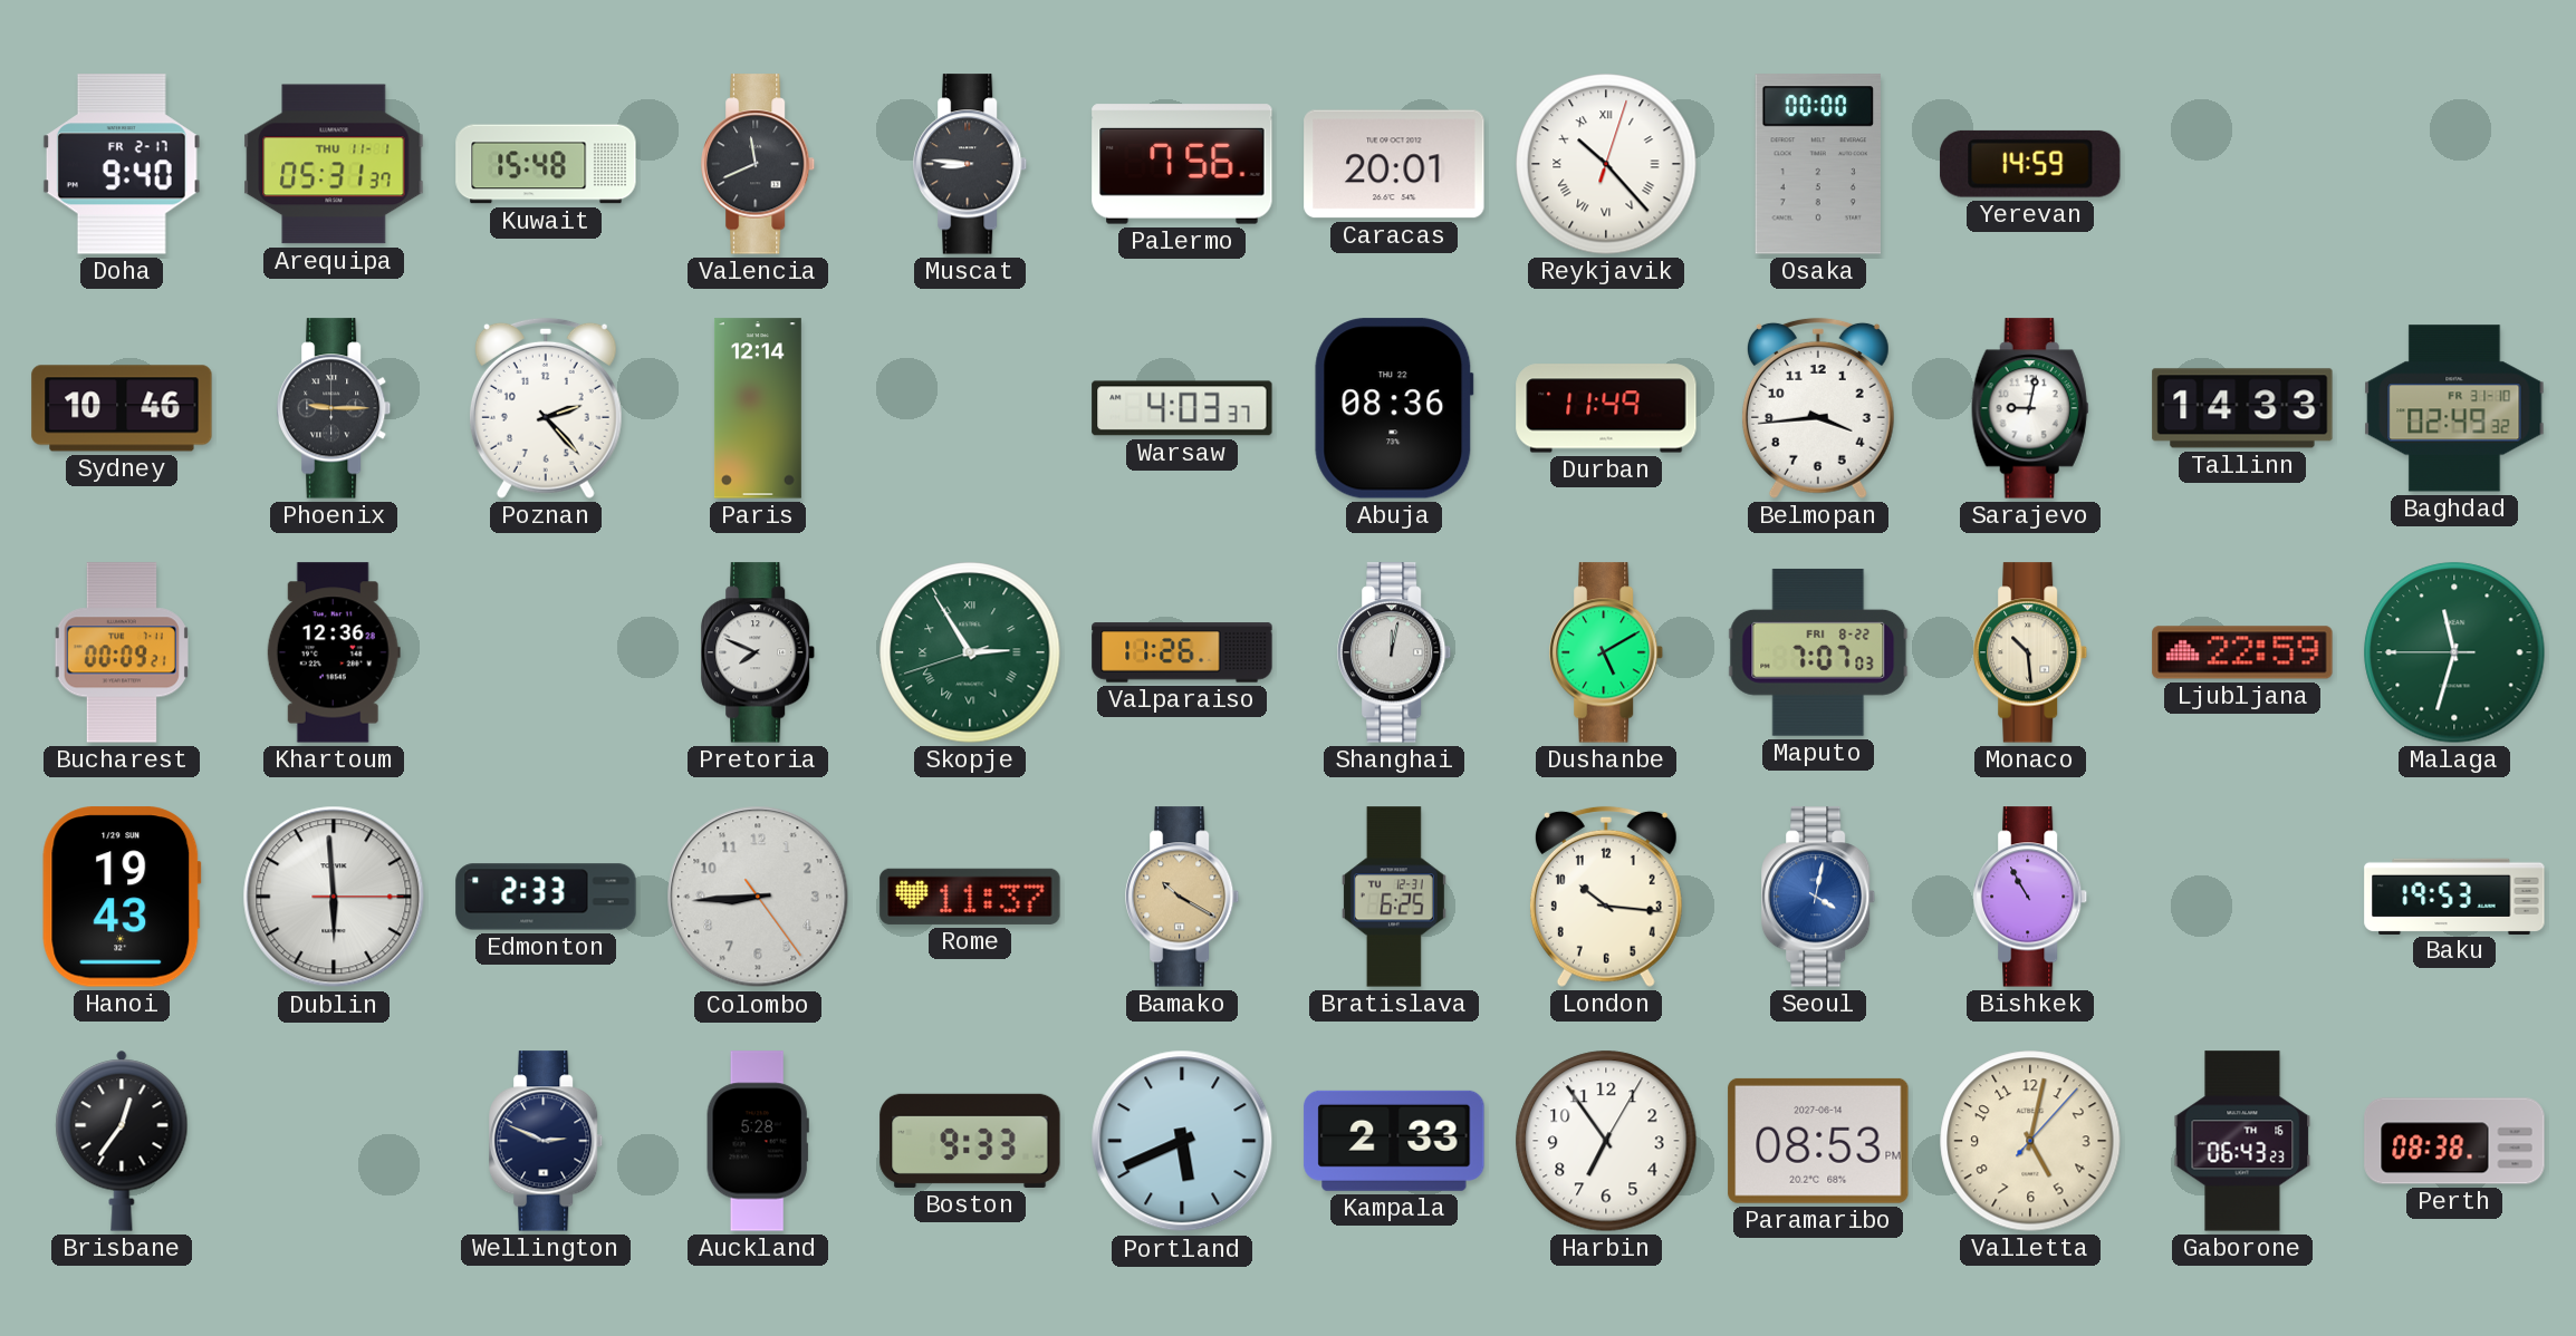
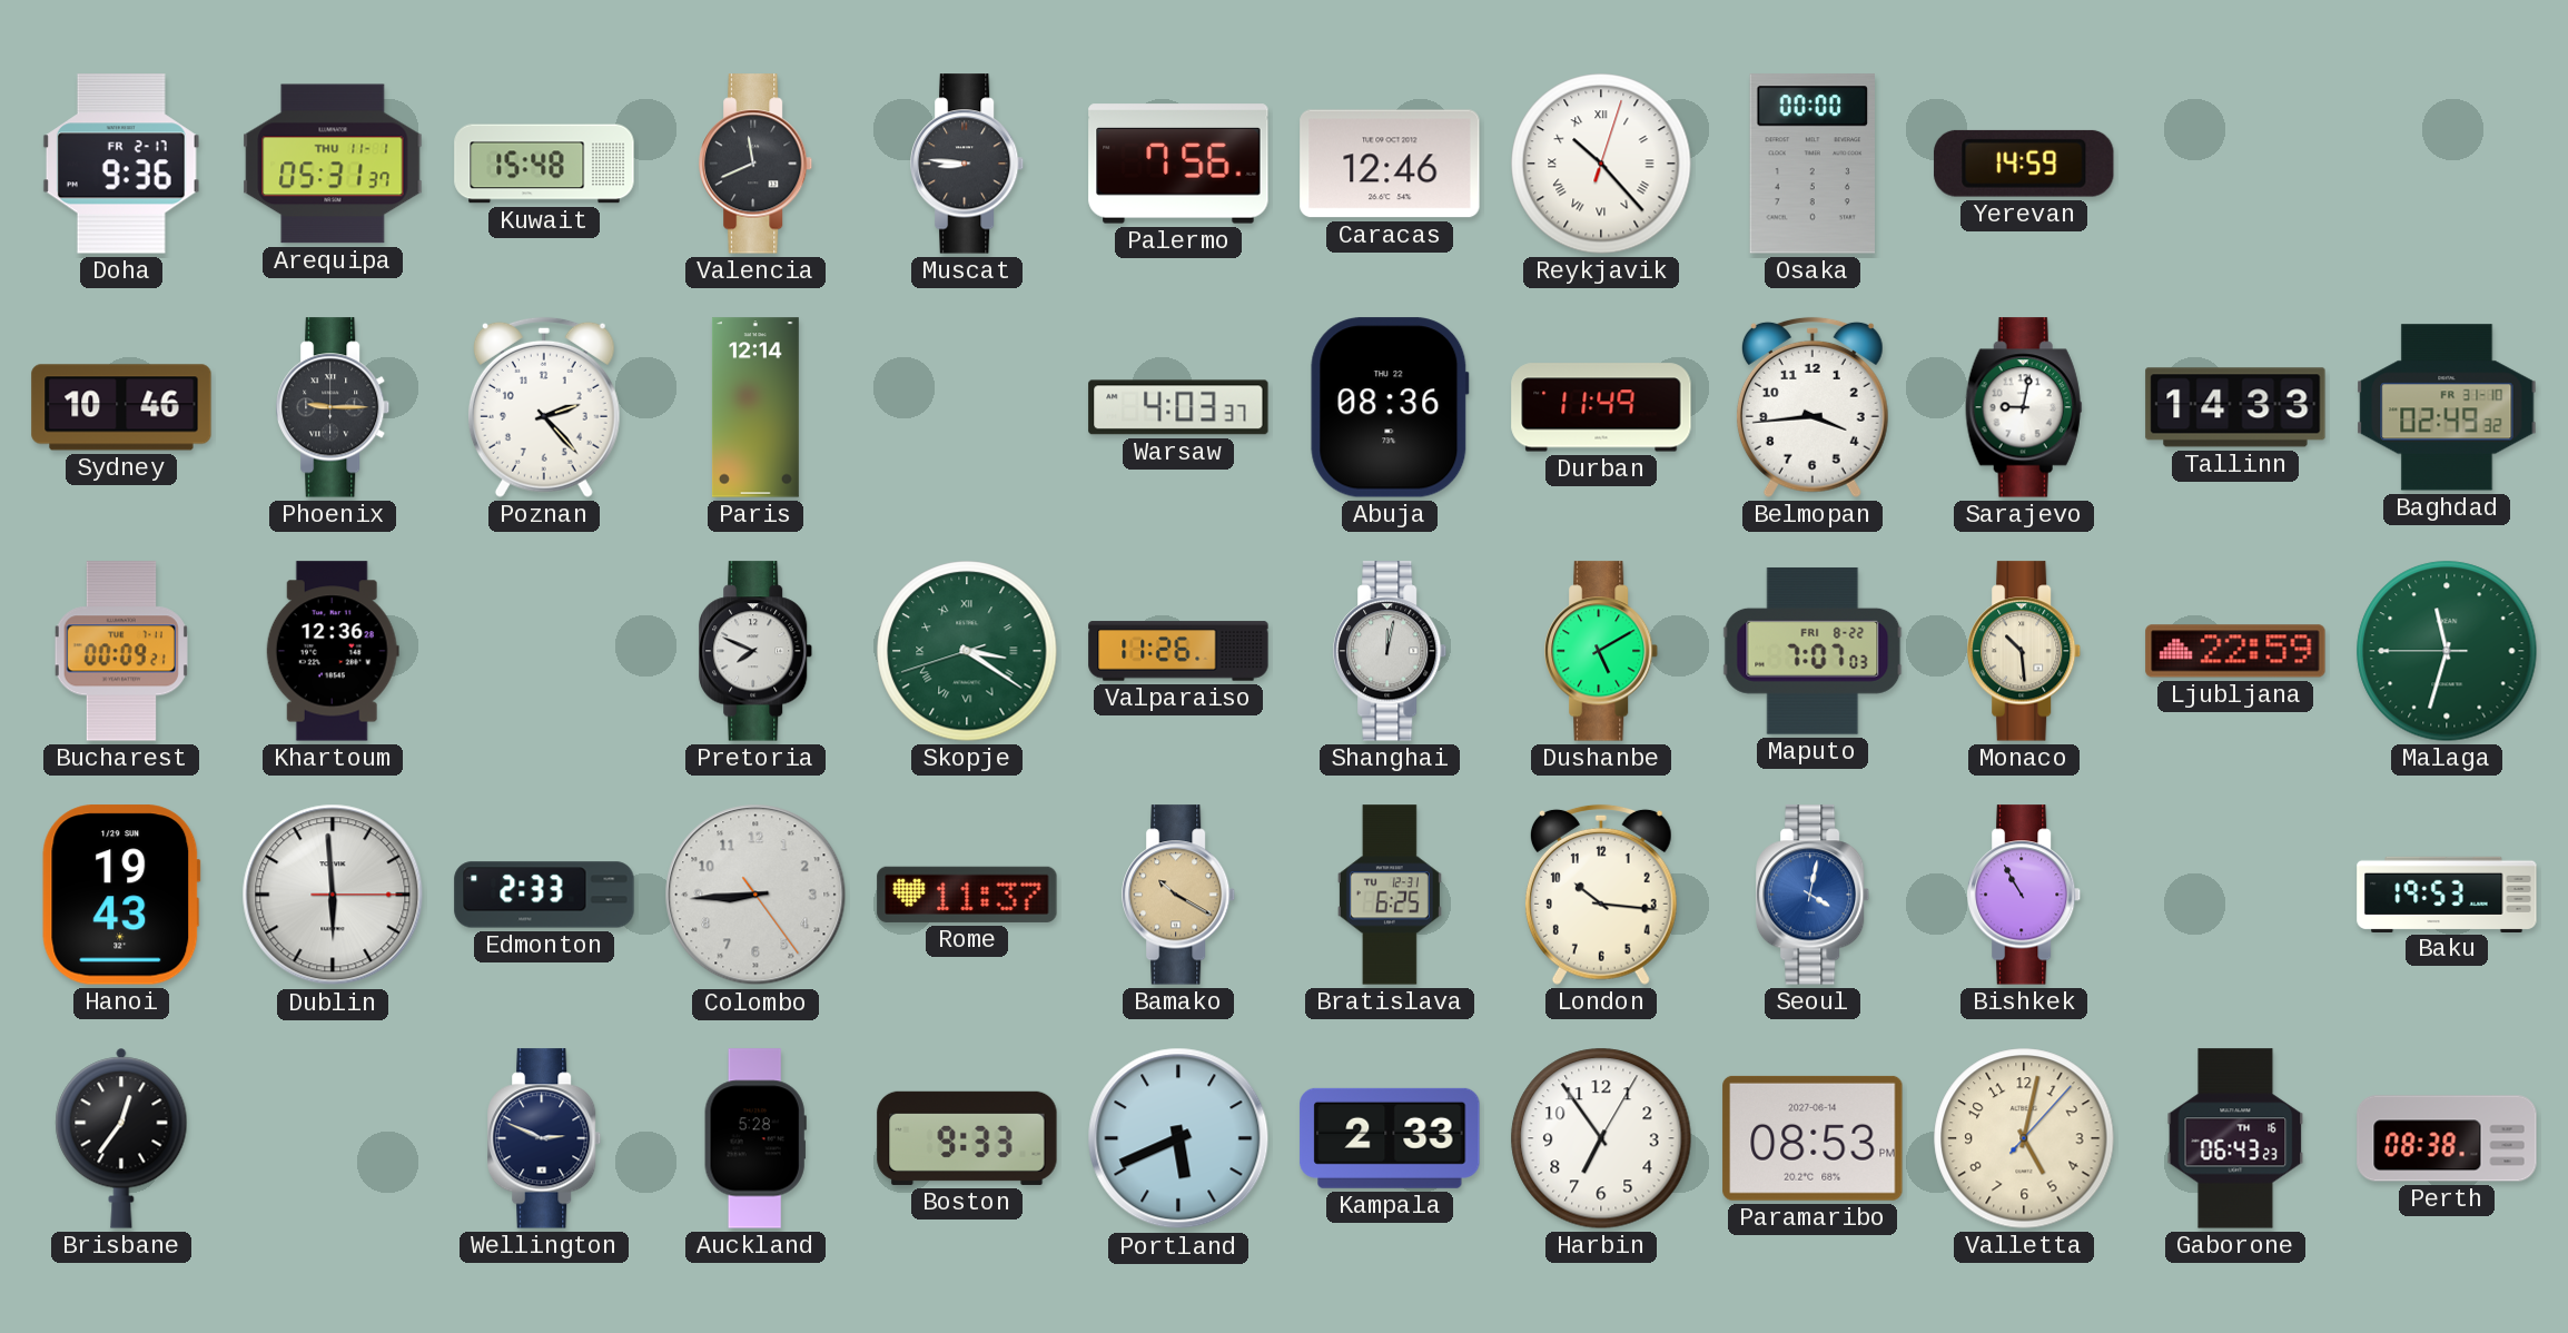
Doha: 9:40 -> 9:36
Caracas: 20:01 -> 12:46
Skopje: 2:54 -> 3:20
